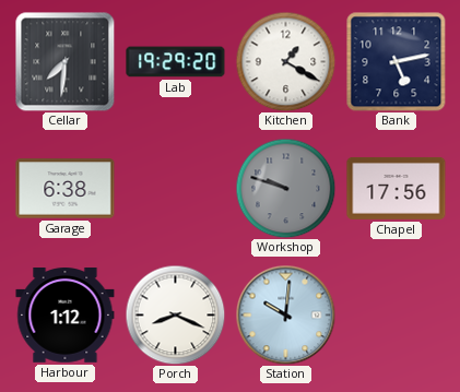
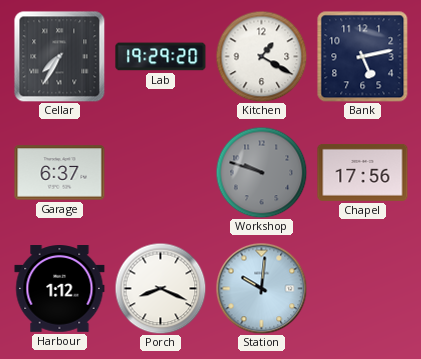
Cellar: 7:31 -> 7:35
Garage: 6:38 -> 6:37
